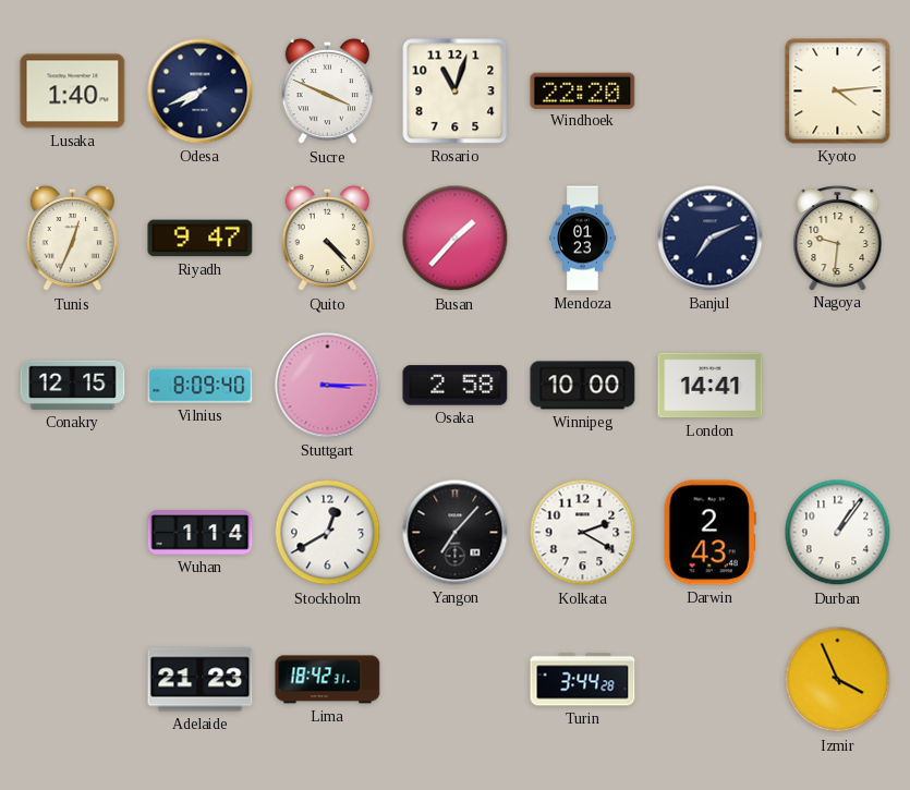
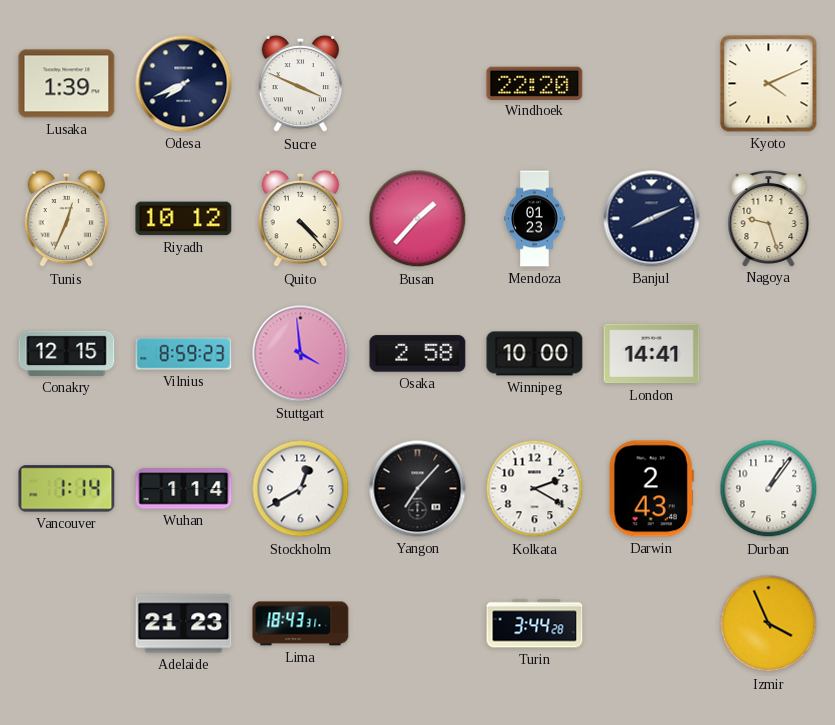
Lusaka: 1:40 -> 1:39
Rosario: 11:03 -> none
Kyoto: 4:14 -> 4:11
Riyadh: 9:47 -> 10:12
Banjul: 7:11 -> 8:11
Nagoya: 9:31 -> 9:27
Vilnius: 8:09 -> 8:59
Stuttgart: 3:15 -> 3:59
Vancouver: none -> 1:14
Lima: 18:42 -> 18:43
